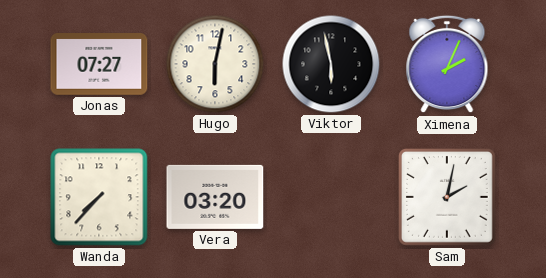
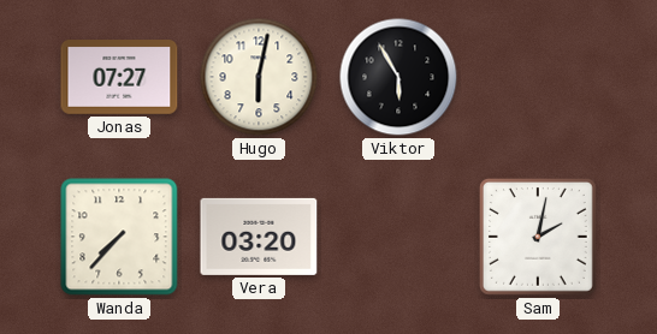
Viktor: 5:58 -> 5:55
Ximena: 2:04 -> none
